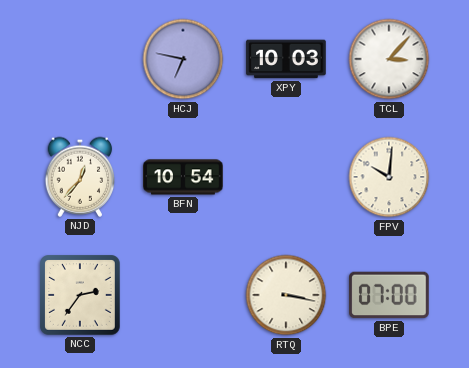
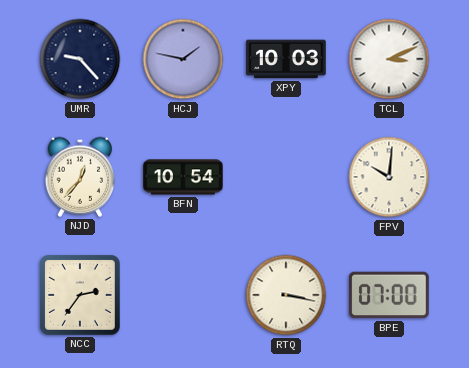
UMR: none -> 9:23
HCJ: 6:47 -> 1:47
TCL: 3:07 -> 3:11
